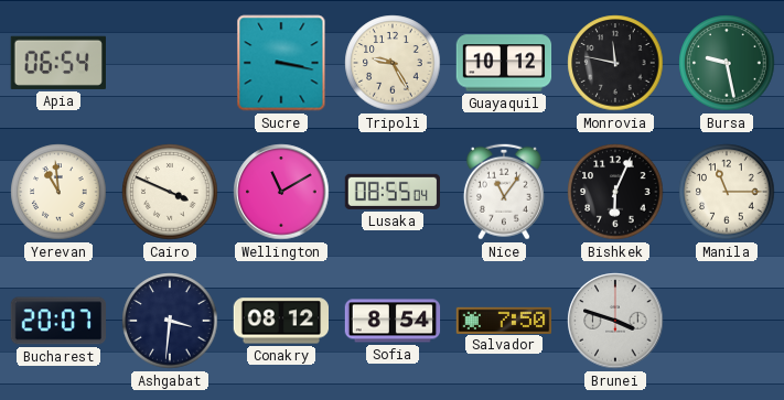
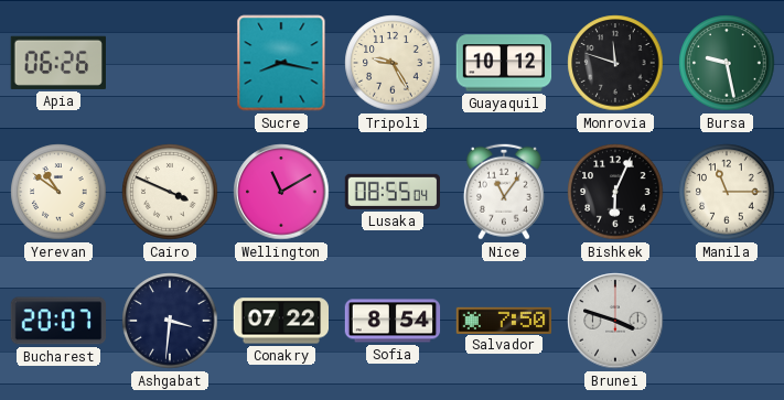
Apia: 06:54 -> 06:26
Sucre: 3:17 -> 8:17
Monrovia: 11:47 -> 11:48
Yerevan: 10:59 -> 10:51
Conakry: 08:12 -> 07:22
